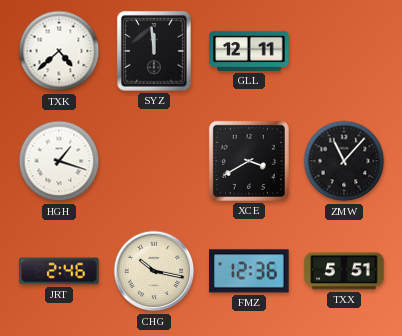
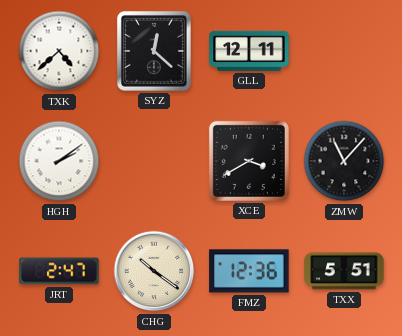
SYZ: 11:59 -> 12:22
HGH: 1:18 -> 2:09
JRT: 2:46 -> 2:47
CHG: 10:17 -> 10:21
